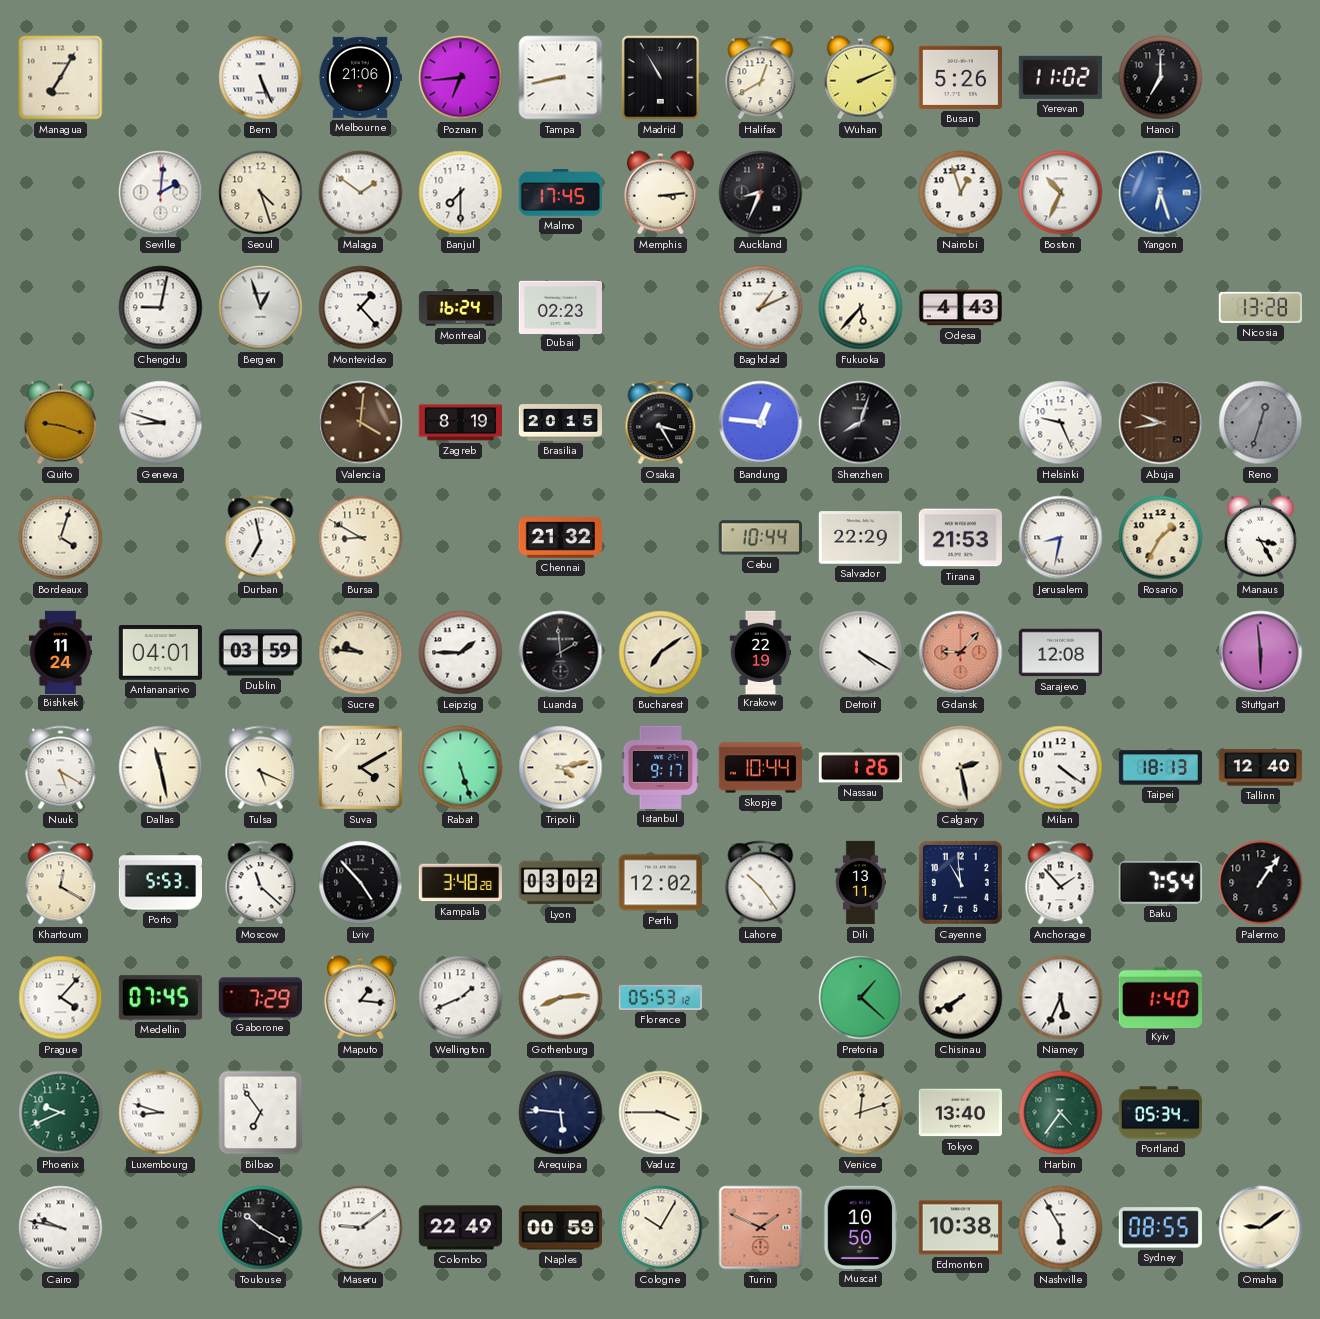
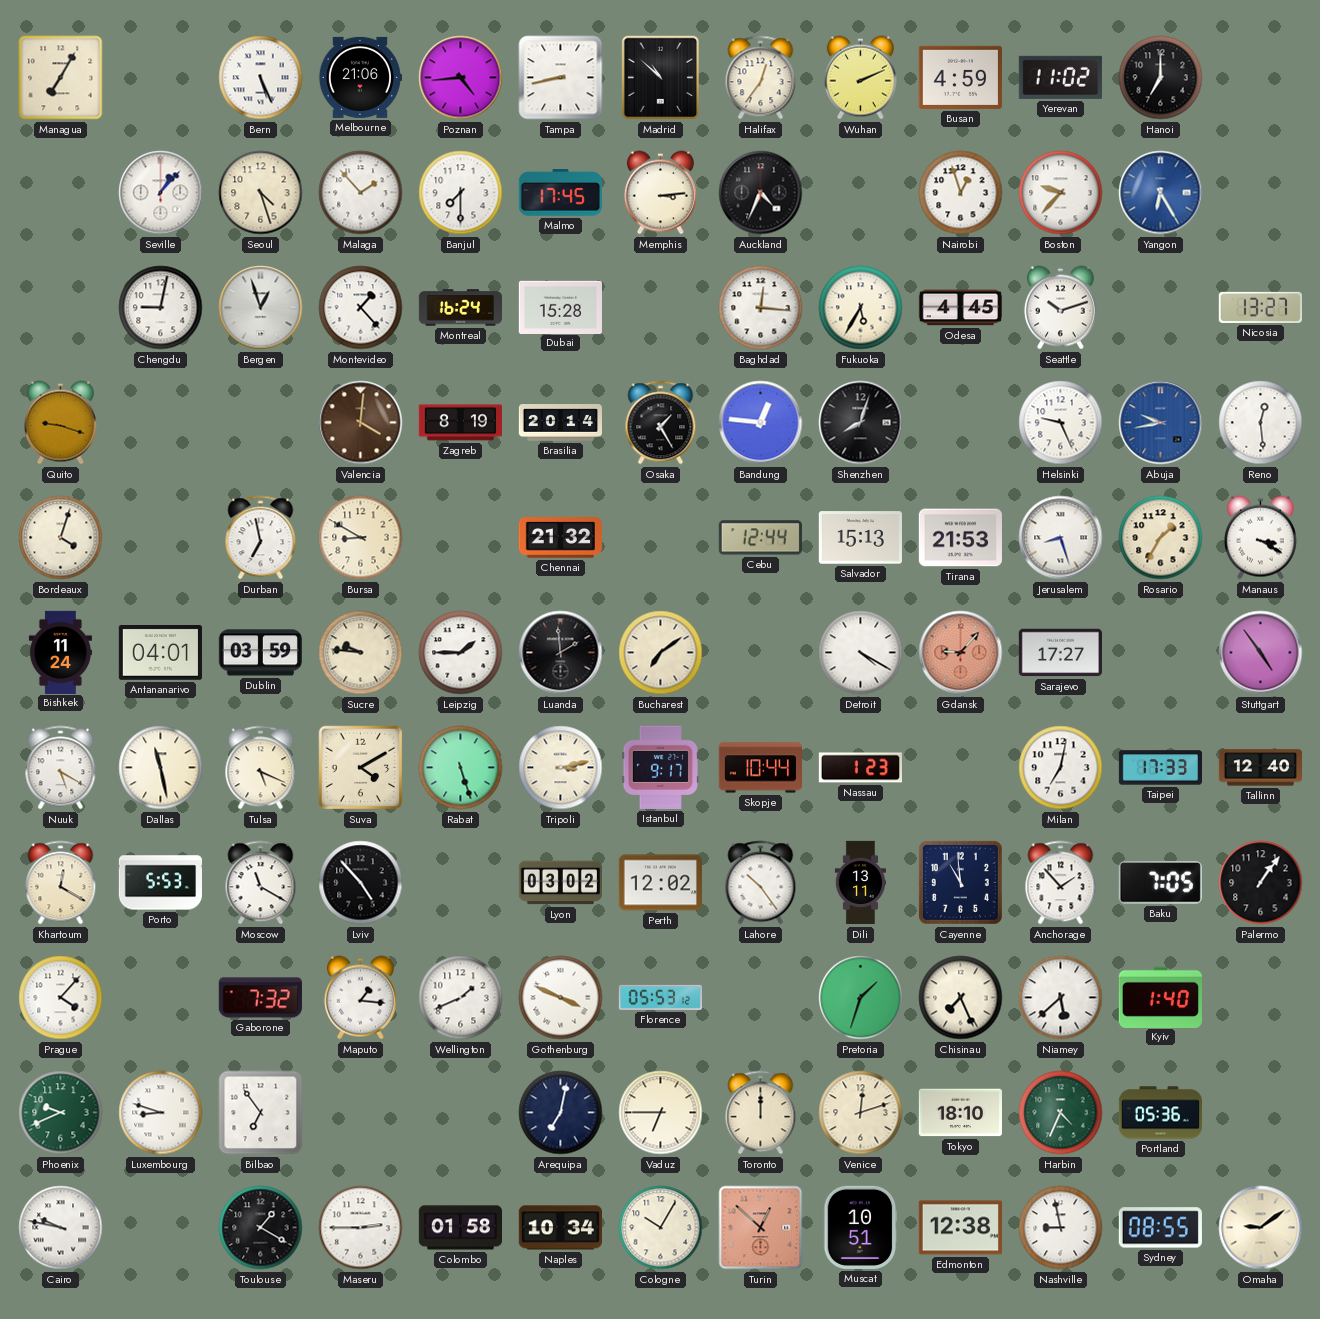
Poznan: 6:44 -> 4:44
Madrid: 10:55 -> 10:52
Halifax: 12:40 -> 12:36
Busan: 5:26 -> 4:59
Seville: 2:01 -> 1:07
Malaga: 1:51 -> 1:53
Auckland: 8:34 -> 4:34
Boston: 10:34 -> 9:37
Yangon: 6:27 -> 6:25
Dubai: 02:23 -> 15:28
Baghdad: 1:11 -> 12:16
Fukuoka: 5:37 -> 5:35
Odesa: 4:43 -> 4:45
Seattle: none -> 10:12
Nicosia: 13:28 -> 13:27
Geneva: 8:48 -> none
Brasilia: 20:15 -> 20:14
Osaka: 3:25 -> 1:25
Abuja dial: brown -> blue
Reno: 12:33 -> 12:29
Reno dial: grey -> white
Cebu: 10:44 -> 12:44
Salvador: 22:29 -> 15:13
Jerusalem: 8:32 -> 8:27
Manaus: 3:25 -> 3:20
Krakow: 22:19 -> none
Sarajevo: 12:08 -> 17:27
Stuttgart: 5:59 -> 4:54
Tripoli: 4:13 -> 3:13
Nassau: 1:26 -> 1:23
Calgary: 2:28 -> none
Milan: 4:21 -> 7:02
Taipei: 18:13 -> 17:33
Moscow: 11:22 -> 11:20
Kampala: 3:48 -> none
Baku: 7:54 -> 7:05
Medellin: 07:45 -> none
Gaborone: 7:29 -> 7:32
Gothenburg: 8:14 -> 3:49
Pretoria: 1:22 -> 1:33
Chisinau: 7:40 -> 7:26
Niamey: 5:34 -> 5:38
Arequipa: 5:46 -> 7:02
Vaduz: 3:45 -> 6:45
Toronto: none -> 12:00
Tokyo: 13:40 -> 18:10
Harbin: 4:36 -> 4:34
Portland: 05:34 -> 05:36
Toulouse: 10:20 -> 1:20
Maseru: 9:09 -> 2:45
Colombo: 22:49 -> 01:58
Naples: 00:59 -> 10:34
Turin: 1:49 -> 12:52
Muscat: 10:50 -> 10:51
Edmonton: 10:38 -> 12:38
Nashville: 5:55 -> 8:58
